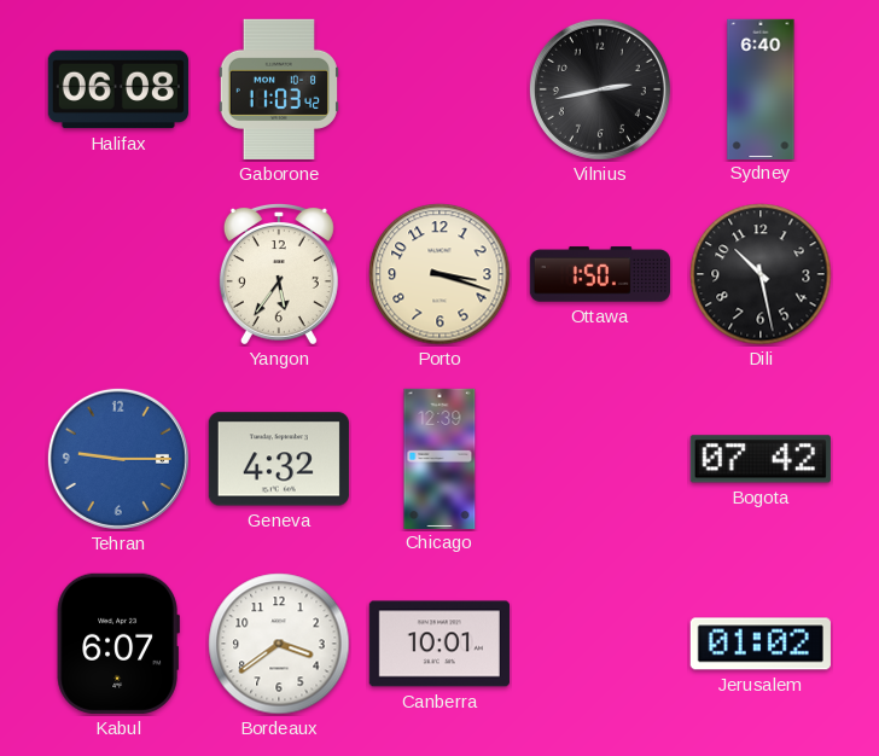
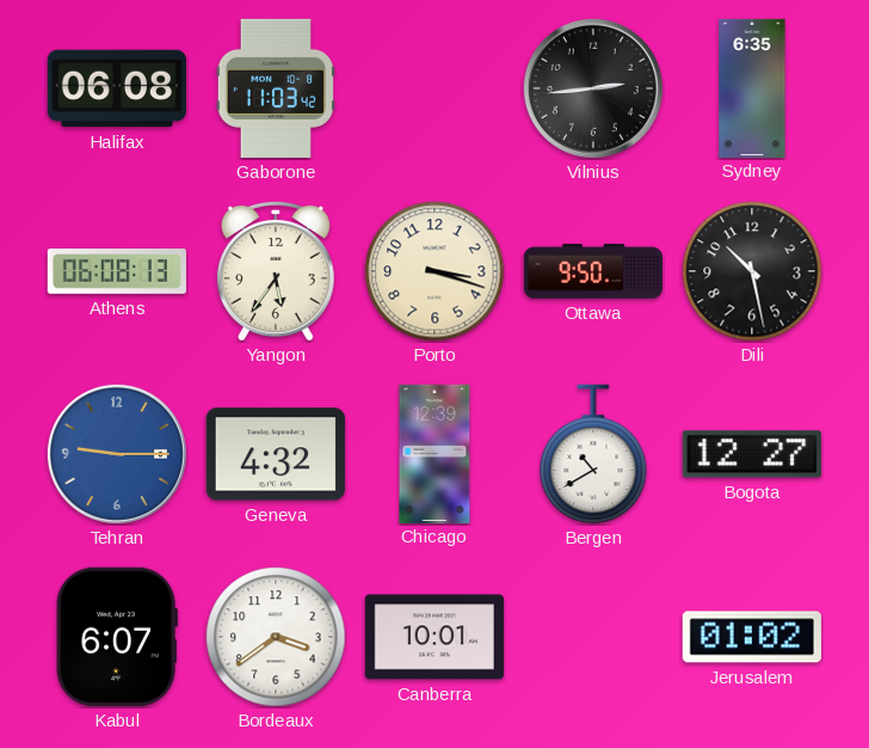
Vilnius: 2:43 -> 2:44
Sydney: 6:40 -> 6:35
Athens: none -> 06:08
Ottawa: 1:50 -> 9:50
Bergen: none -> 10:40
Bogota: 07:42 -> 12:27
